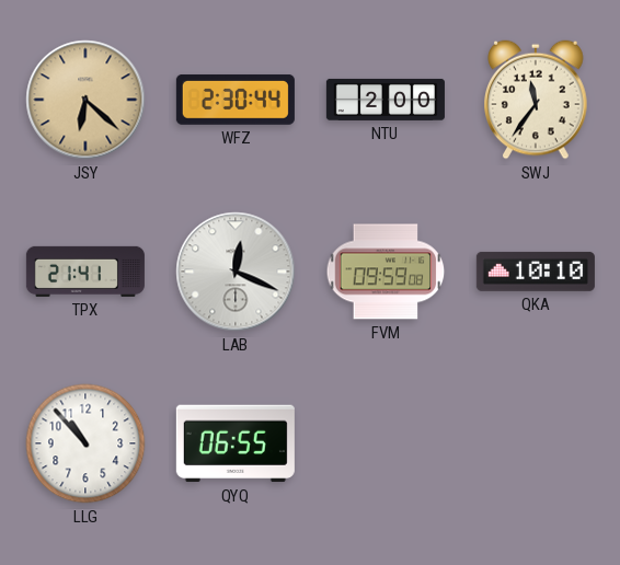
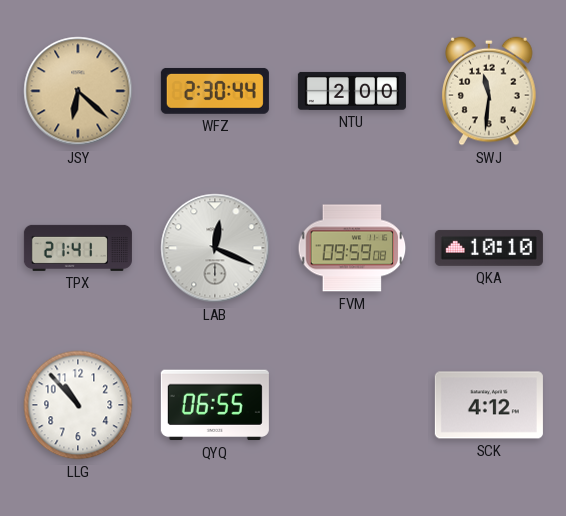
SWJ: 11:36 -> 11:31
SCK: none -> 4:12
